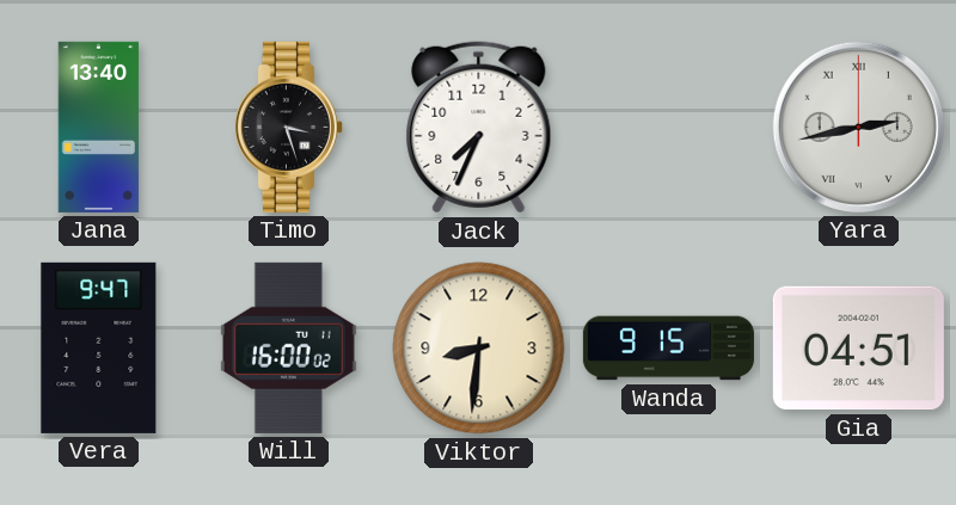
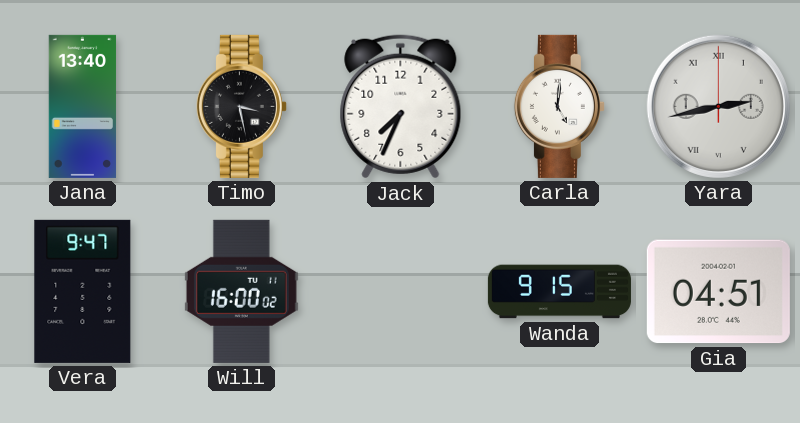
Timo: 3:27 -> 3:28
Carla: none -> 5:01
Viktor: 8:31 -> none
